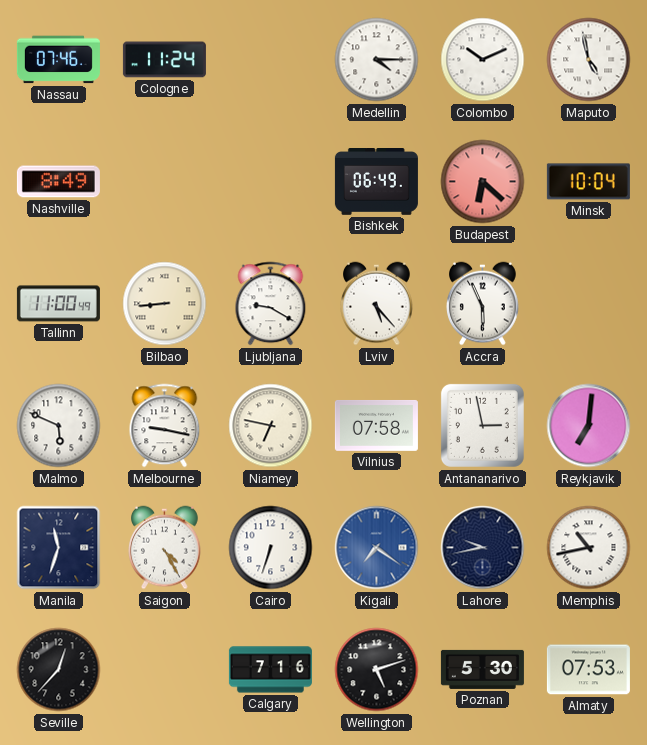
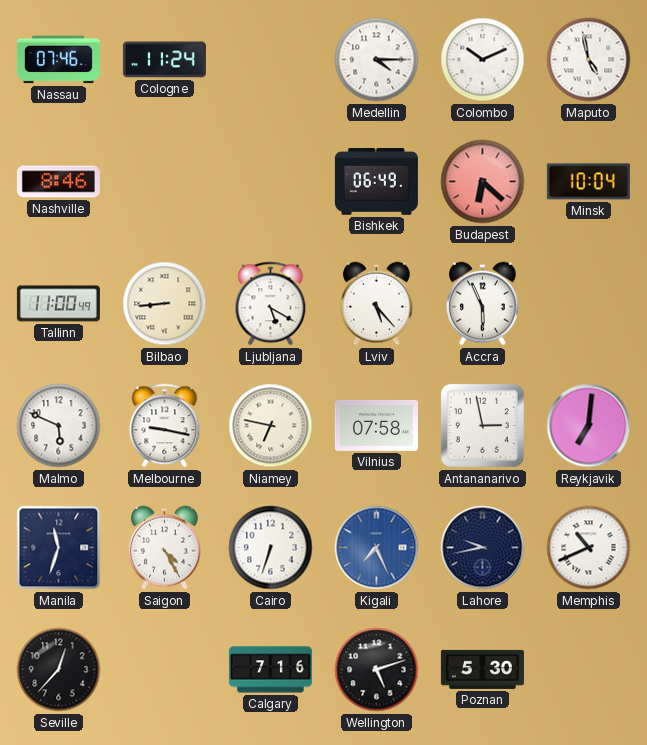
Nashville: 8:49 -> 8:46
Ljubljana: 9:20 -> 5:20
Kigali: 7:21 -> 7:26
Memphis: 10:43 -> 10:41
Almaty: 07:53 -> none
